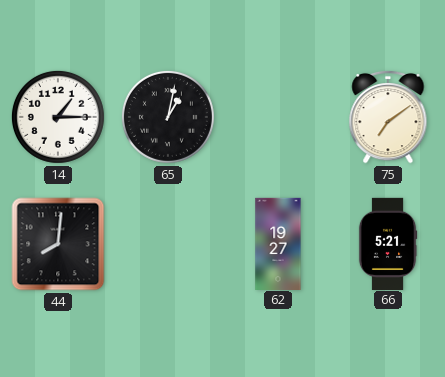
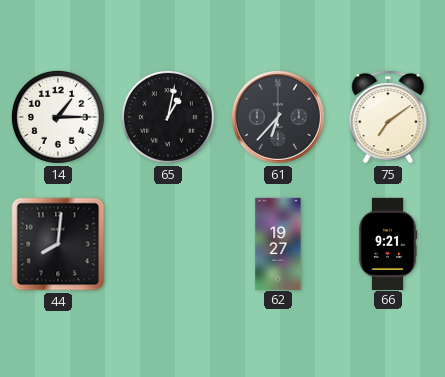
61: none -> 6:37
66: 5:21 -> 9:21
